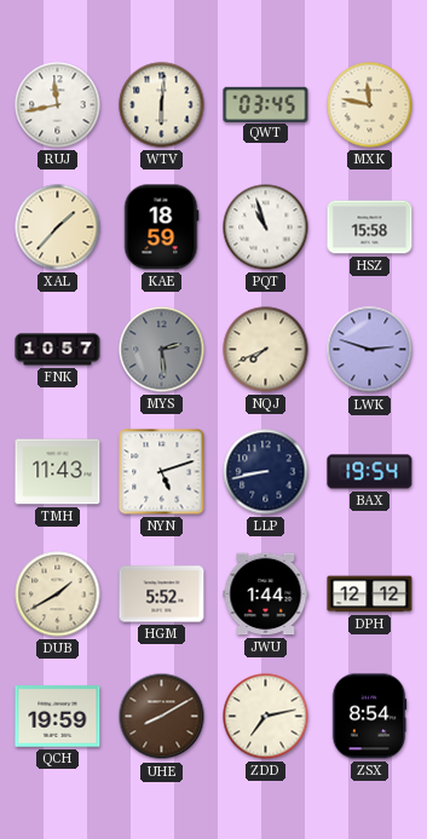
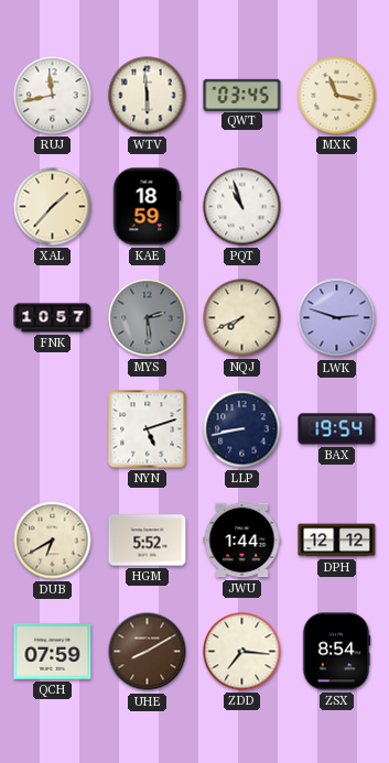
WTV: 6:01 -> 5:59
MXK: 11:47 -> 11:17
HSZ: 15:58 -> none
TMH: 11:43 -> none
DUB: 1:40 -> 6:40
QCH: 19:59 -> 07:59
ZDD: 7:13 -> 7:16
